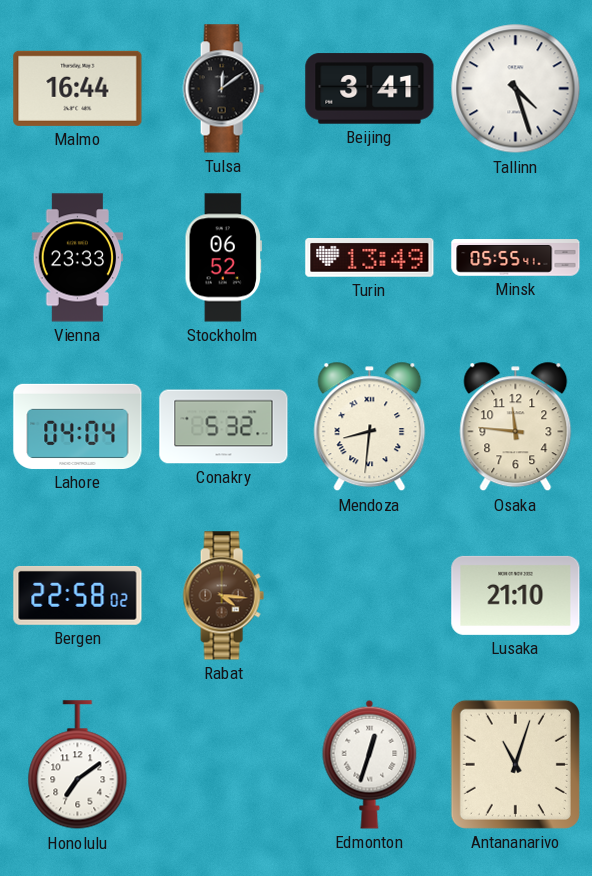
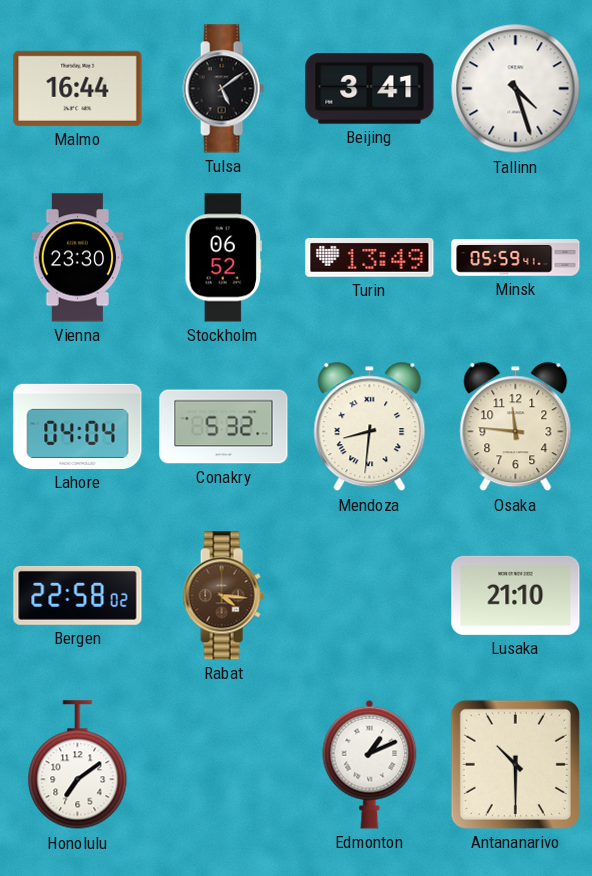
Tulsa: 12:09 -> 5:09
Vienna: 23:33 -> 23:30
Minsk: 05:55 -> 05:59
Edmonton: 12:33 -> 1:11
Antananarivo: 11:03 -> 10:30
